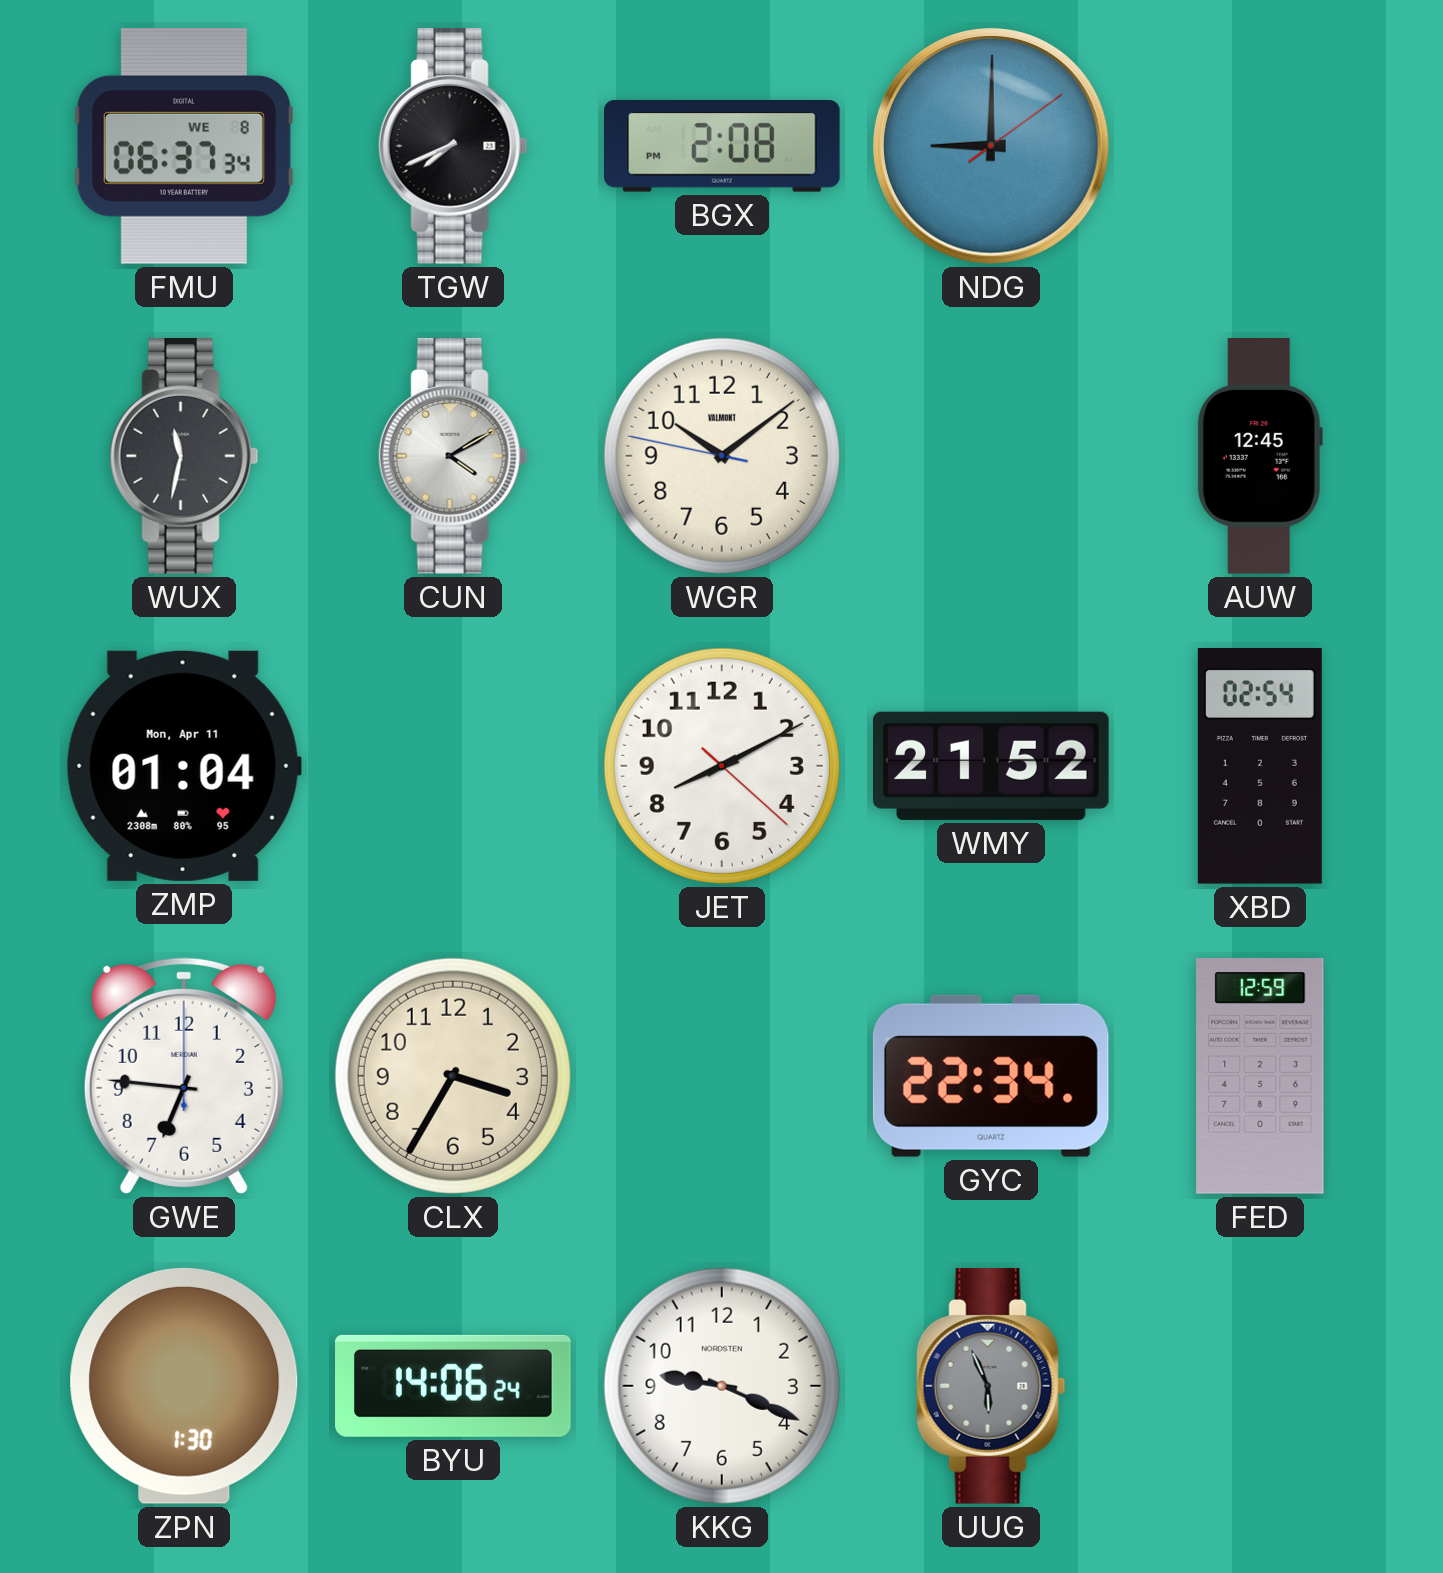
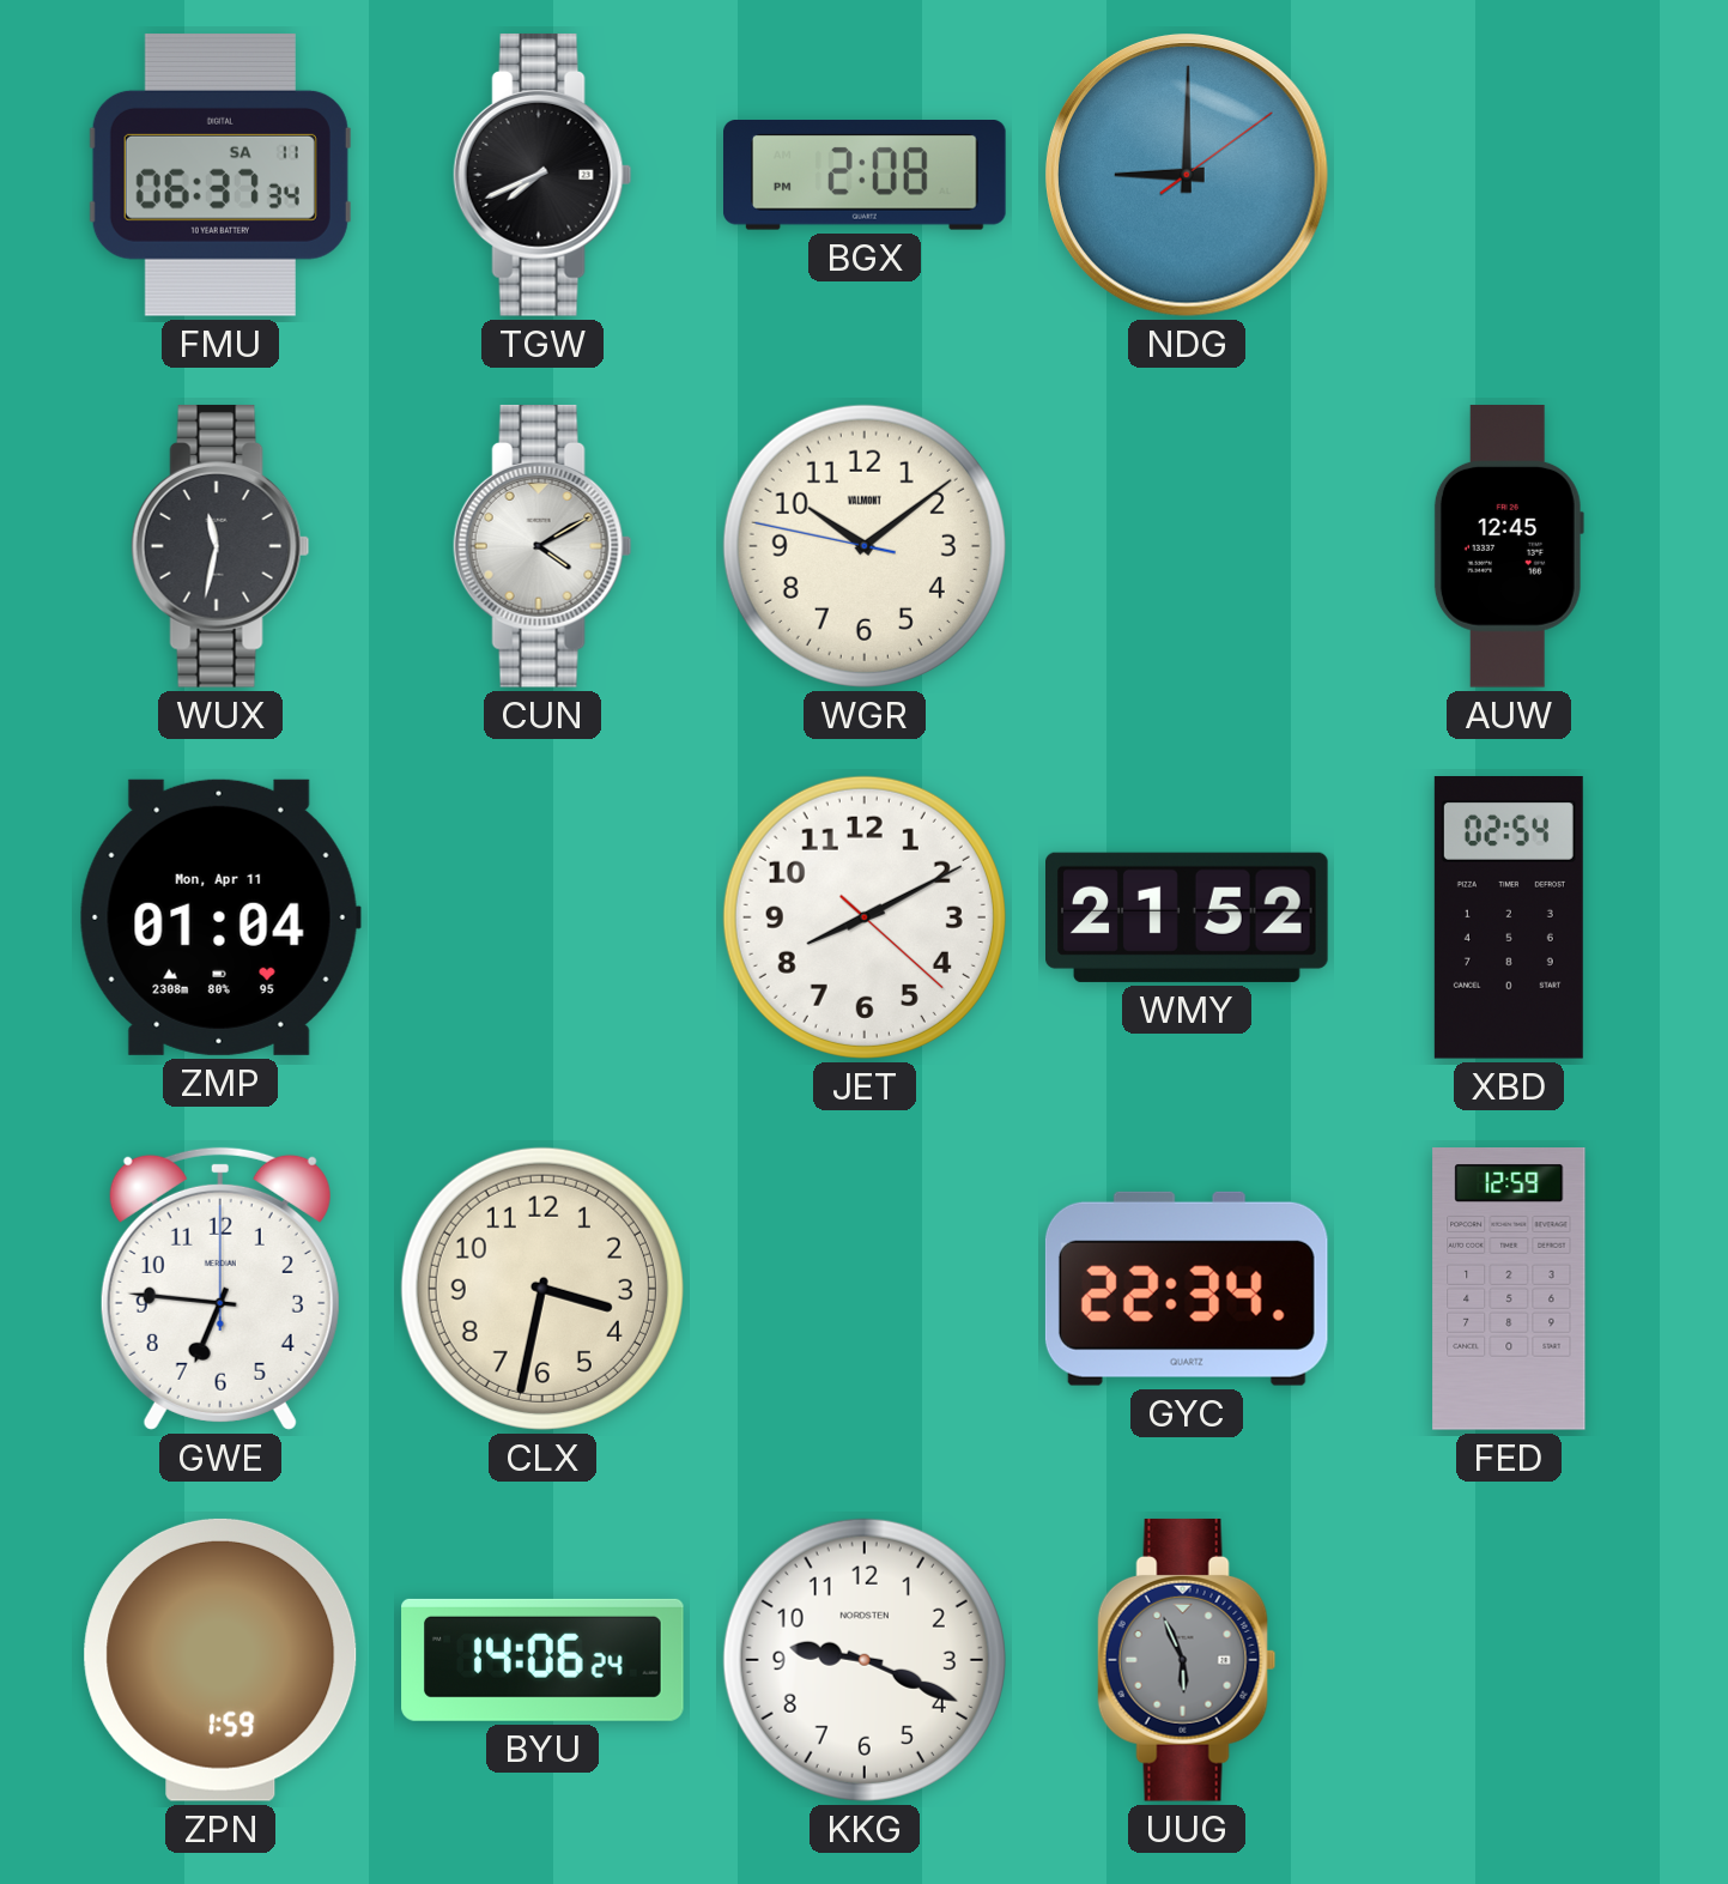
FMU date: WE 8 -> SA 11
CLX: 3:35 -> 3:32
ZPN: 1:30 -> 1:59
